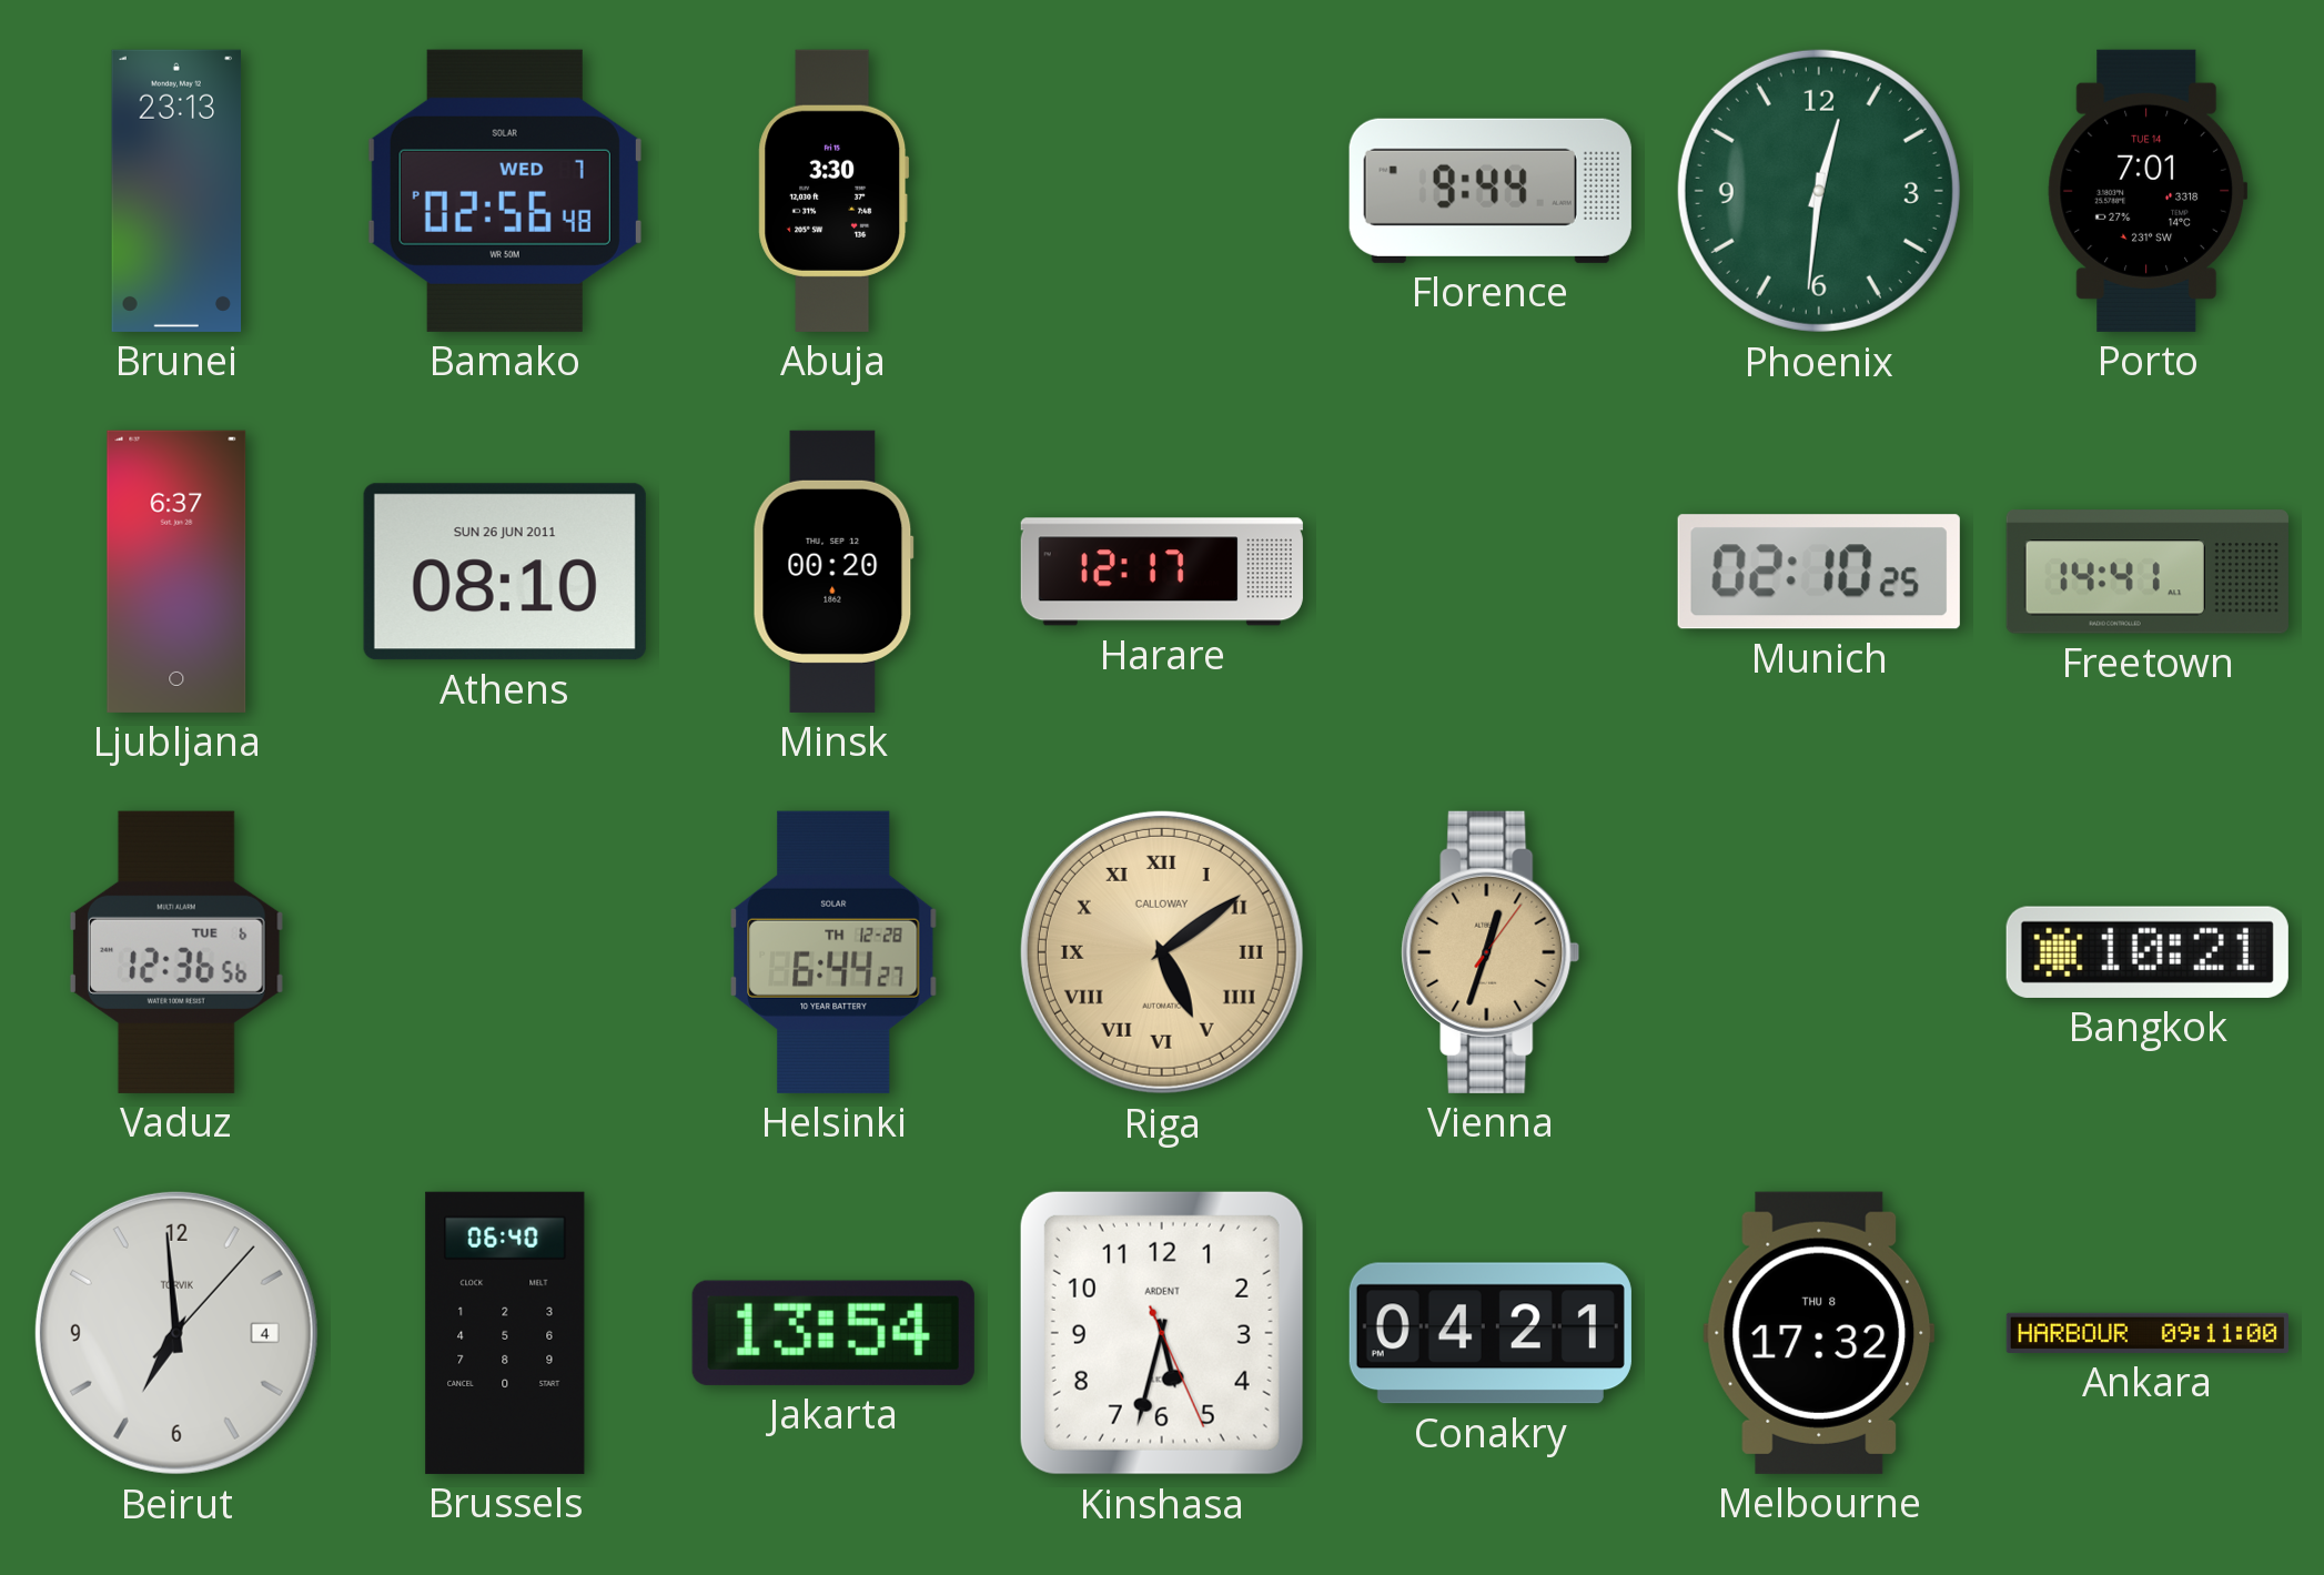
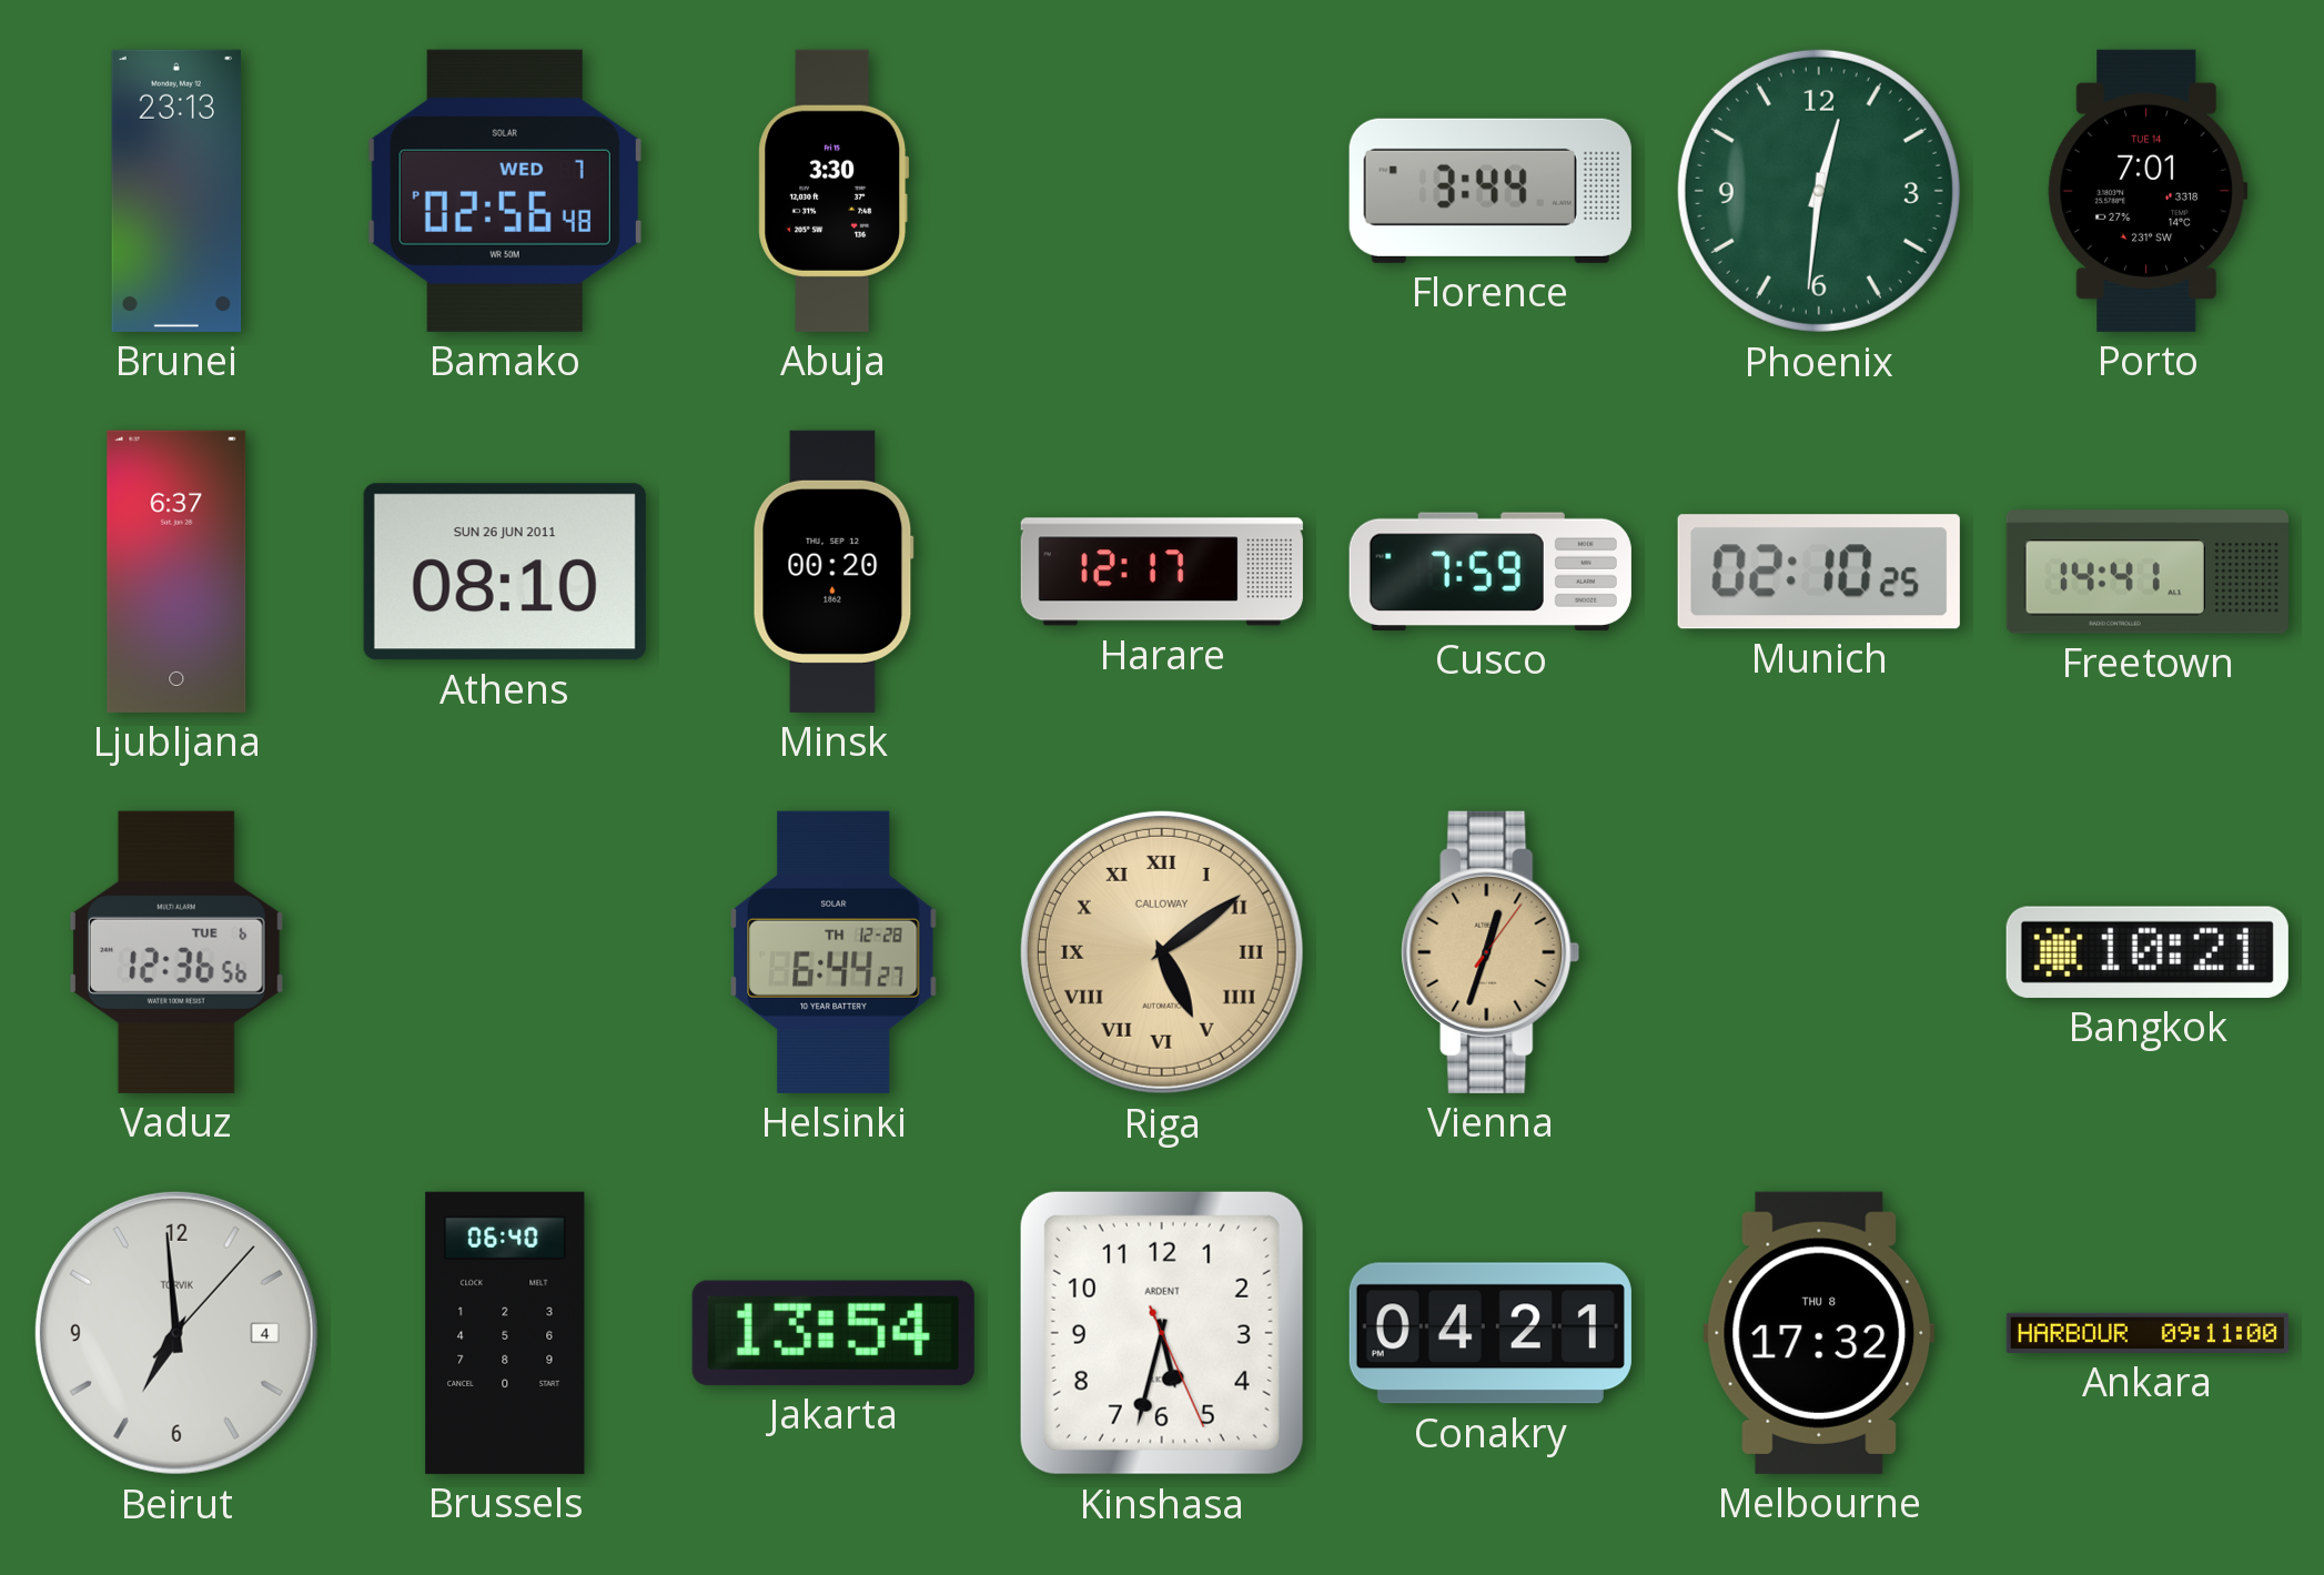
Florence: 9:44 -> 3:44
Cusco: none -> 7:59
